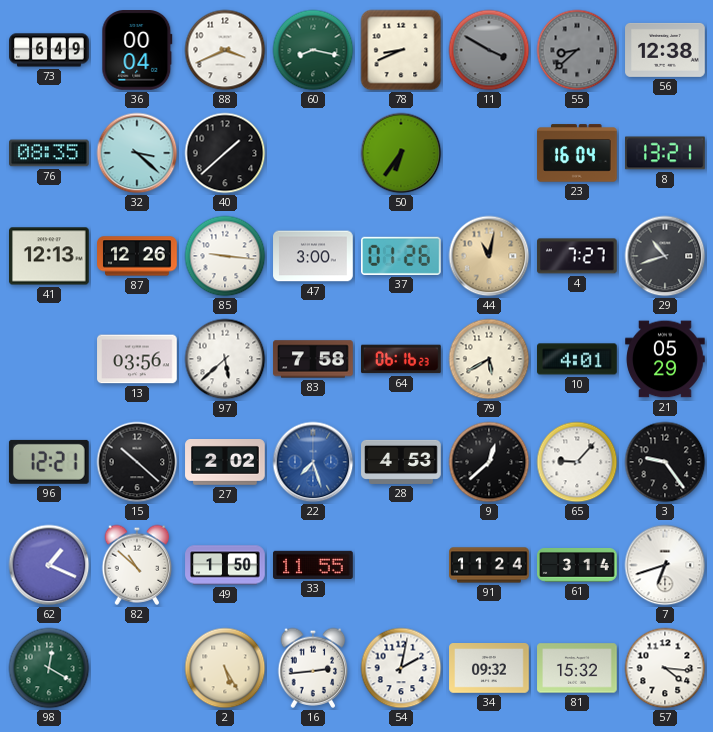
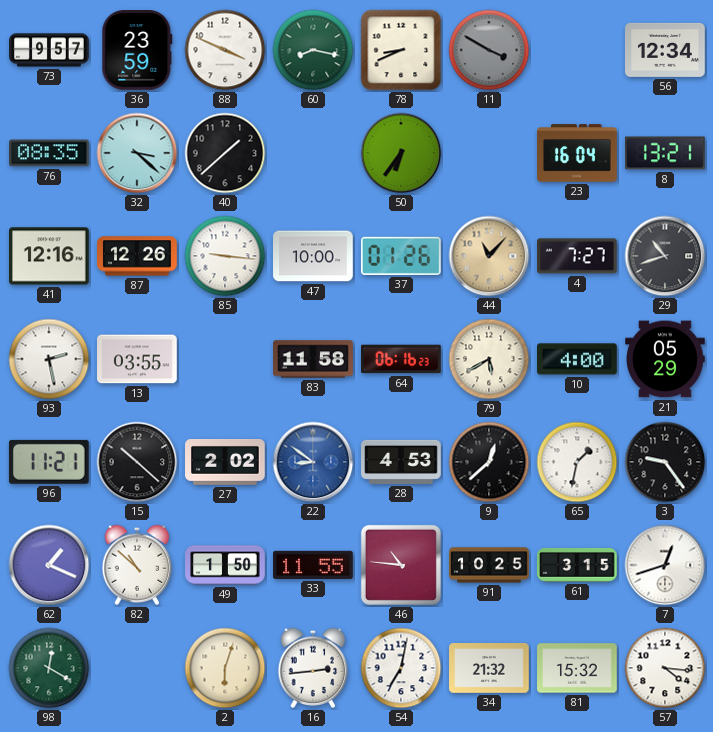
73: 6:49 -> 9:57
36: 00:04 -> 23:59
88: 3:41 -> 3:49
55: 8:38 -> none
56: 12:38 -> 12:34
41: 12:13 -> 12:16
47: 3:00 -> 10:00
44: 11:02 -> 11:07
93: none -> 2:28
13: 03:56 -> 03:55
97: 5:38 -> none
83: 7:58 -> 11:58
10: 4:01 -> 4:00
96: 12:21 -> 11:21
22: 7:27 -> 8:51
65: 9:07 -> 1:32
46: none -> 10:46
91: 11:24 -> 10:25
61: 3:14 -> 3:15
7: 6:42 -> 12:42
2: 5:25 -> 6:03
54: 2:02 -> 7:02
34: 09:32 -> 21:32
